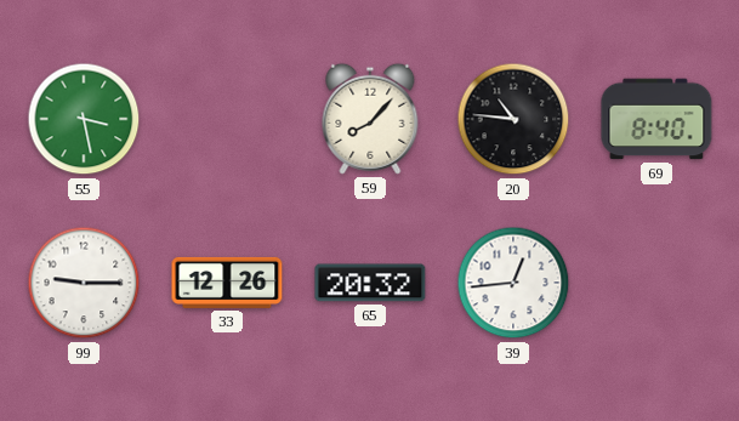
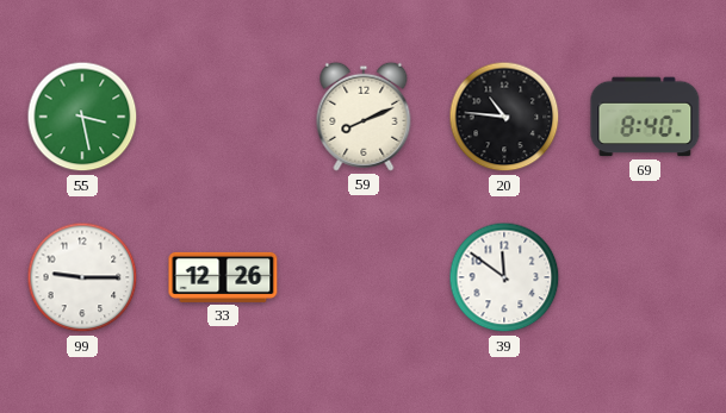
59: 8:07 -> 8:11
65: 20:32 -> none
39: 12:44 -> 11:51
